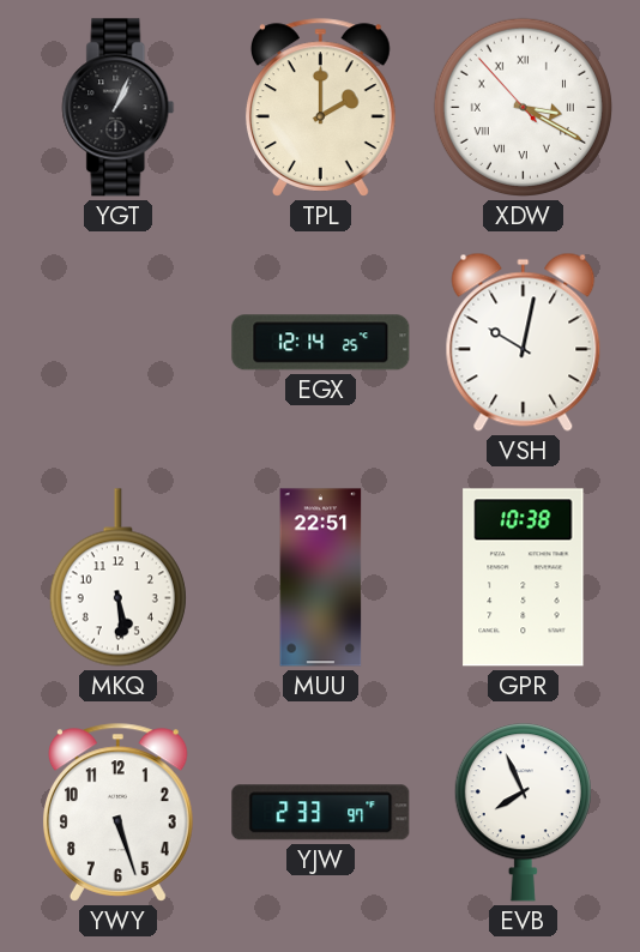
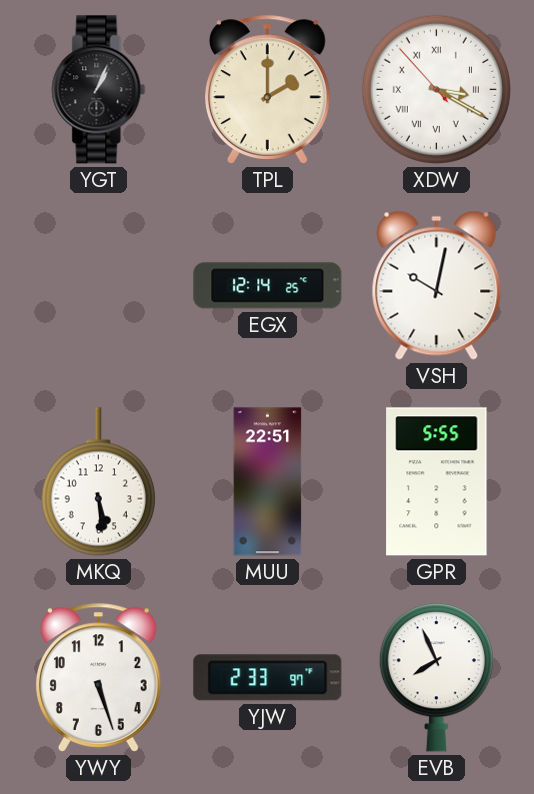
GPR: 10:38 -> 5:55
